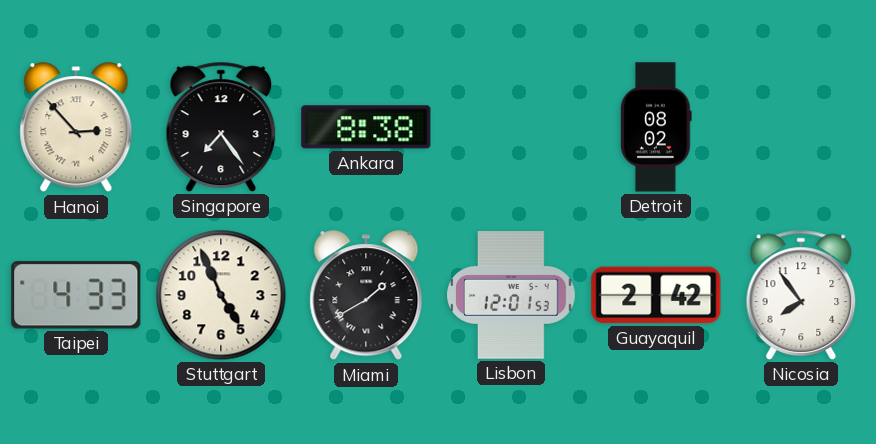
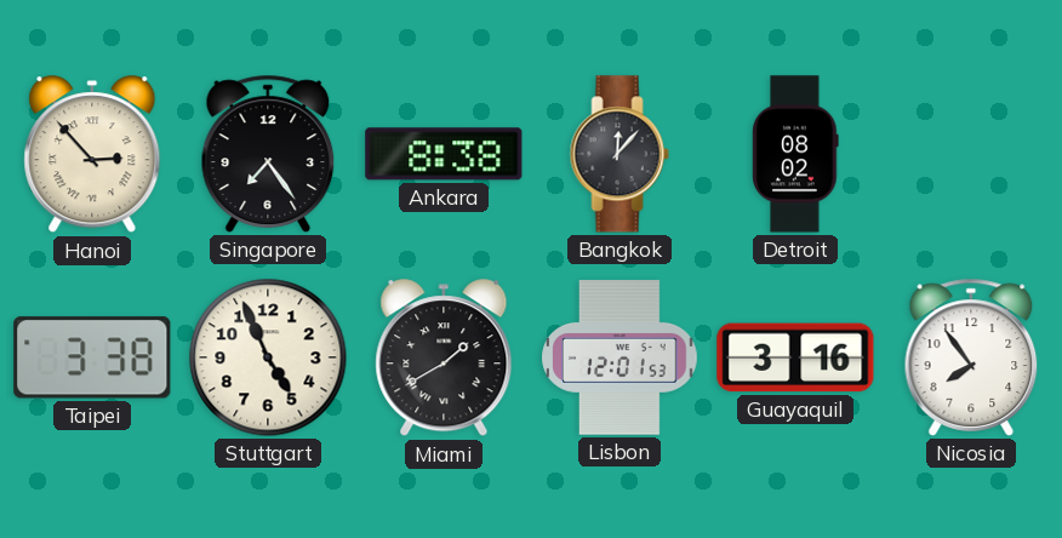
Bangkok: none -> 12:07
Taipei: 4:33 -> 3:38
Guayaquil: 2:42 -> 3:16
